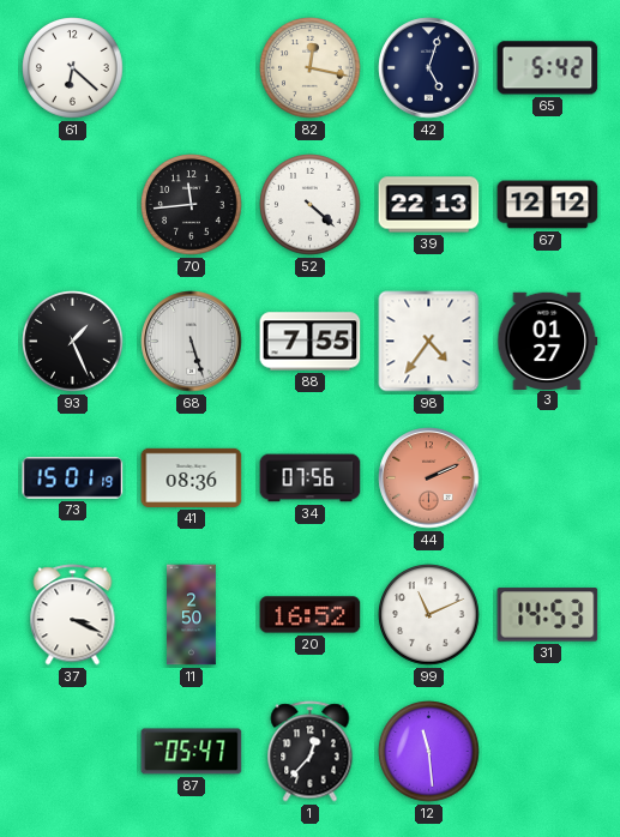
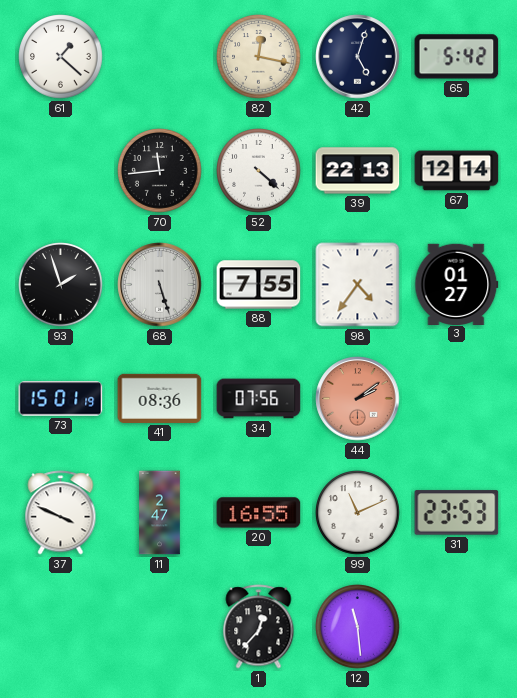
61: 6:22 -> 1:22
67: 12:12 -> 12:14
93: 1:26 -> 1:57
44: 2:11 -> 2:09
37: 3:19 -> 3:49
11: 2:50 -> 2:47
20: 16:52 -> 16:55
31: 14:53 -> 23:53
87: 05:47 -> none
